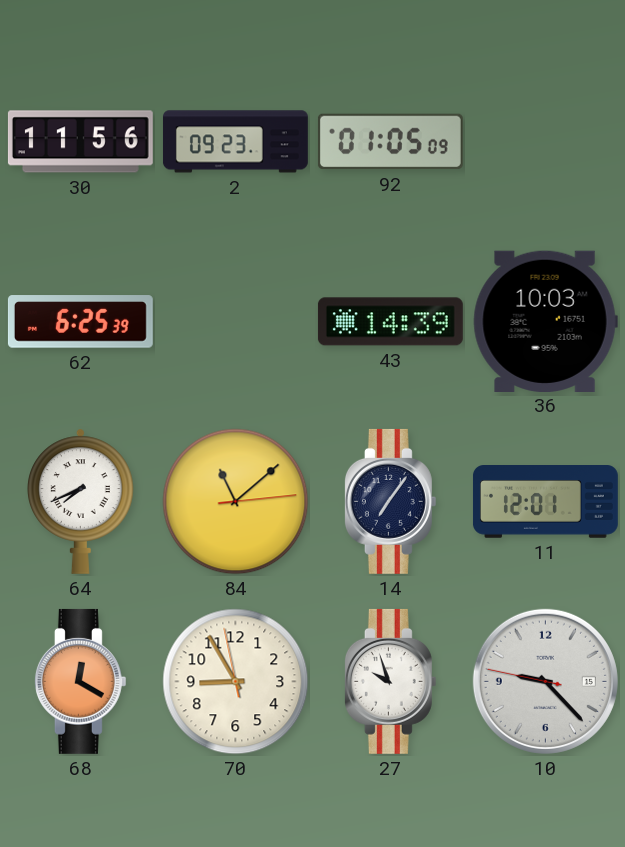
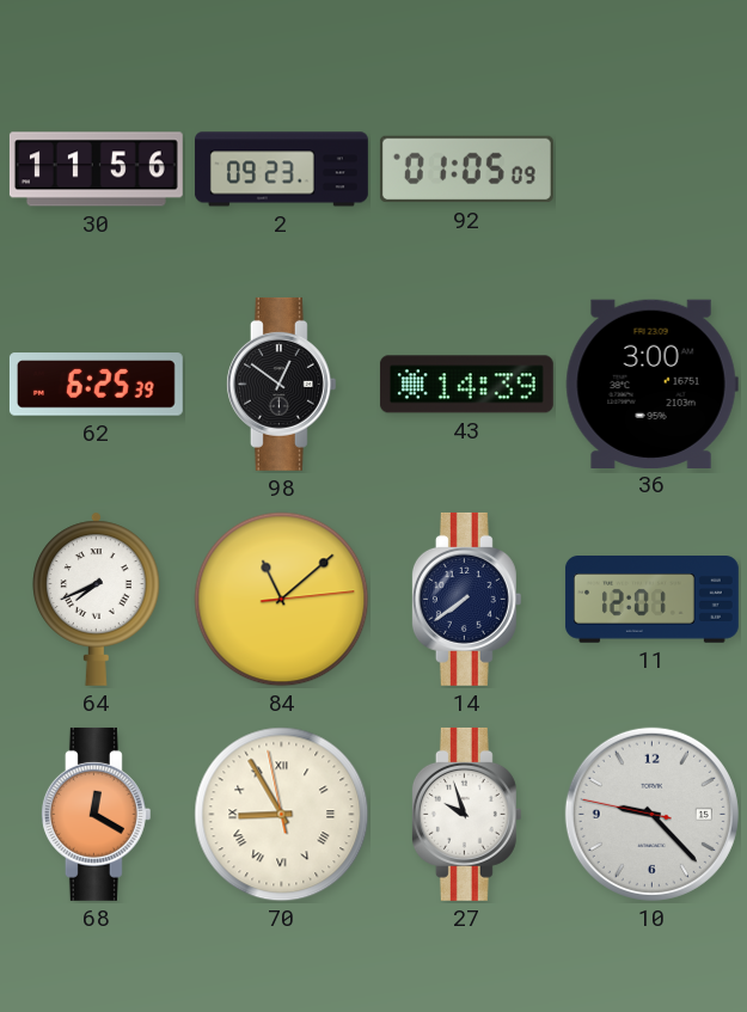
98: none -> 12:51
36: 10:03 -> 3:00
14: 7:06 -> 7:39
70 numerals: Arabic -> Roman
